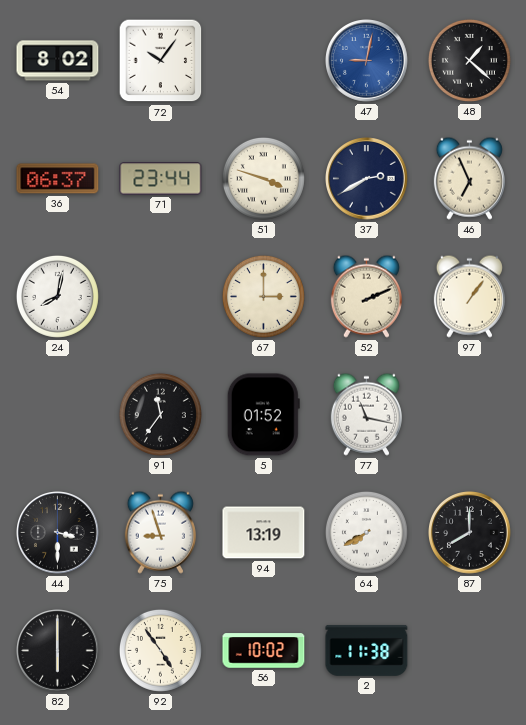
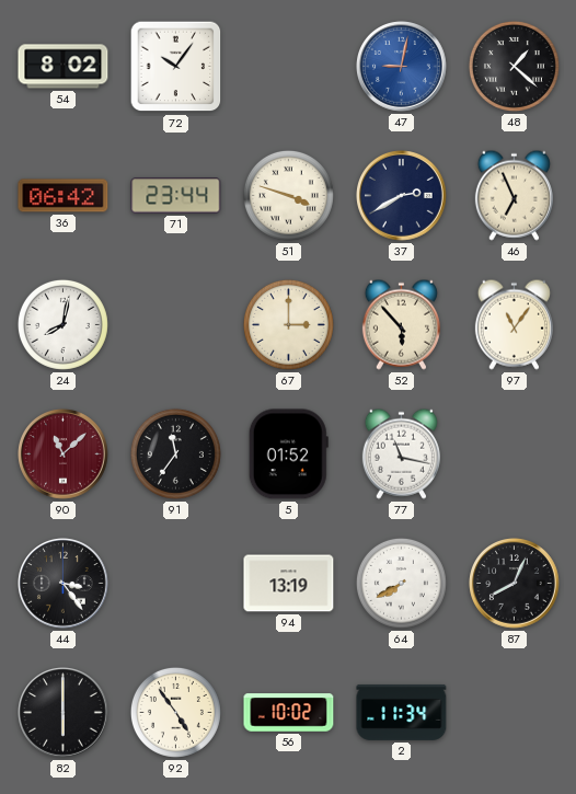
36: 06:37 -> 06:42
52: 2:11 -> 5:53
97: 1:06 -> 11:06
90: none -> 11:08
44: 3:30 -> 3:24
75: 8:57 -> none
87: 8:00 -> 8:04
2: 11:38 -> 11:34
